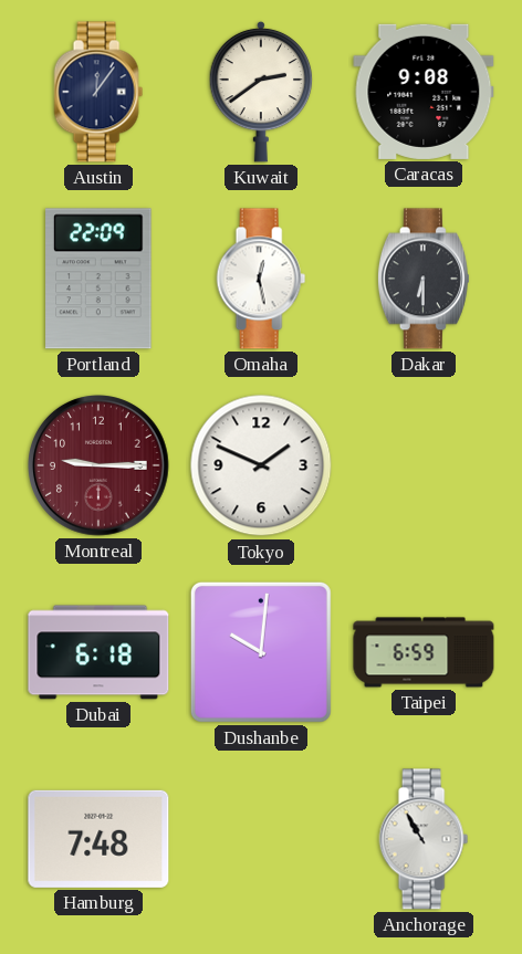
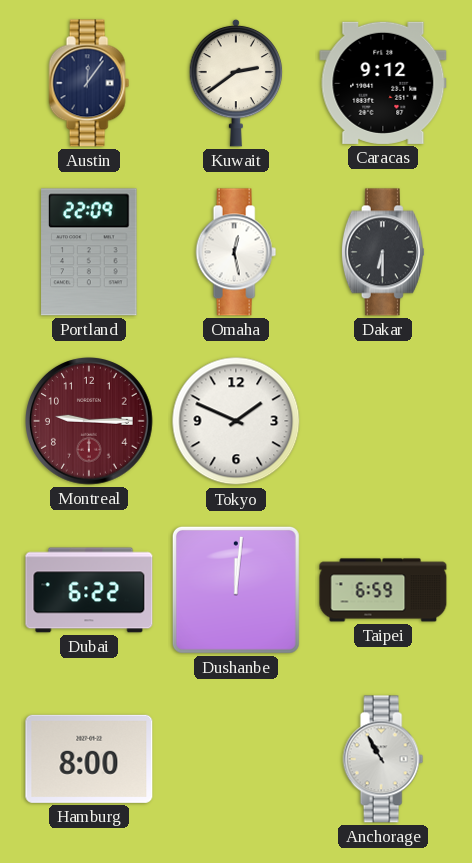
Caracas: 9:08 -> 9:12
Dubai: 6:18 -> 6:22
Dushanbe: 10:01 -> 12:01
Hamburg: 7:48 -> 8:00
